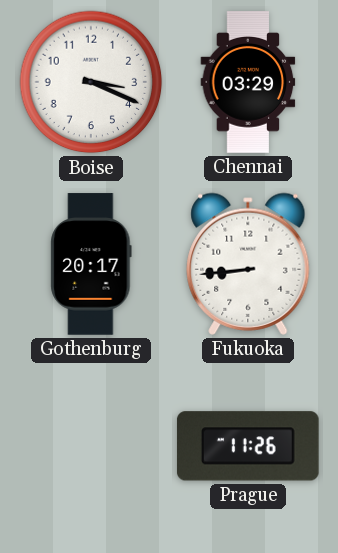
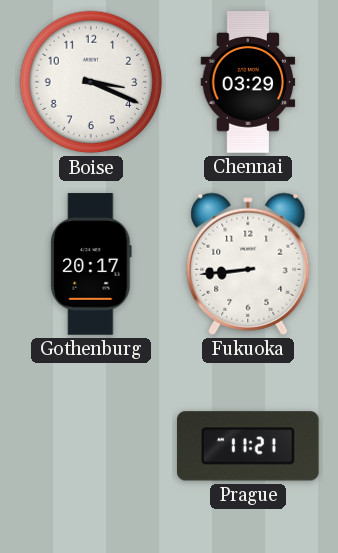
Prague: 11:26 -> 11:21
